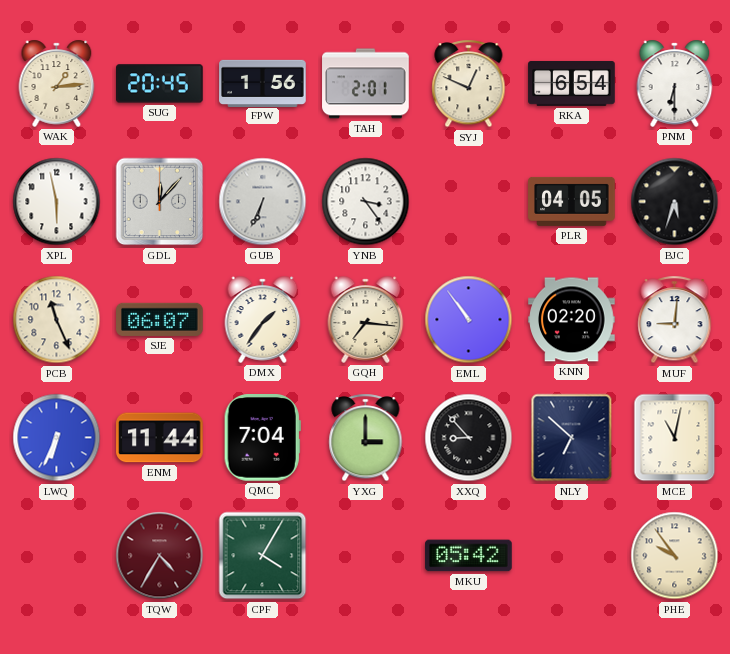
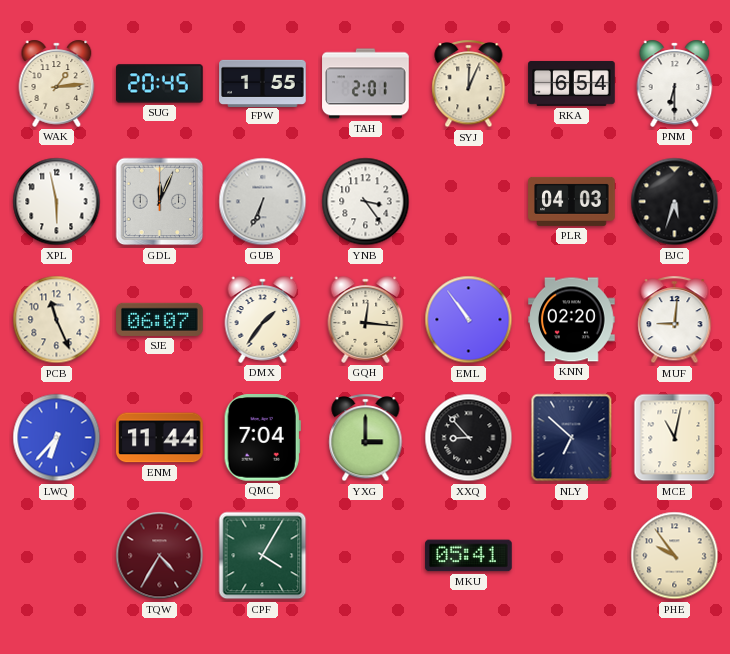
FPW: 1:56 -> 1:55
SYJ: 12:49 -> 12:04
GDL: 12:07 -> 12:04
PLR: 04:05 -> 04:03
GQH: 7:16 -> 12:16
LWQ: 6:34 -> 6:37
MKU: 05:42 -> 05:41
